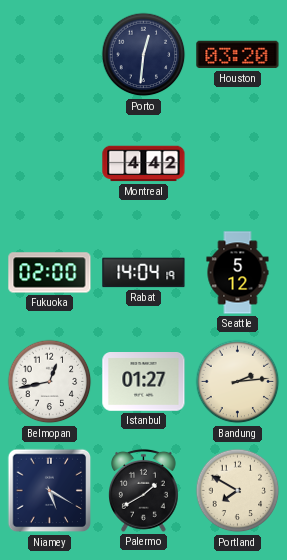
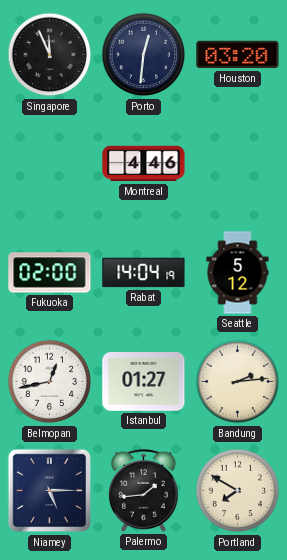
Singapore: none -> 11:56
Montreal: 4:42 -> 4:46
Niamey: 5:20 -> 5:15
Palermo: 1:40 -> 1:44
